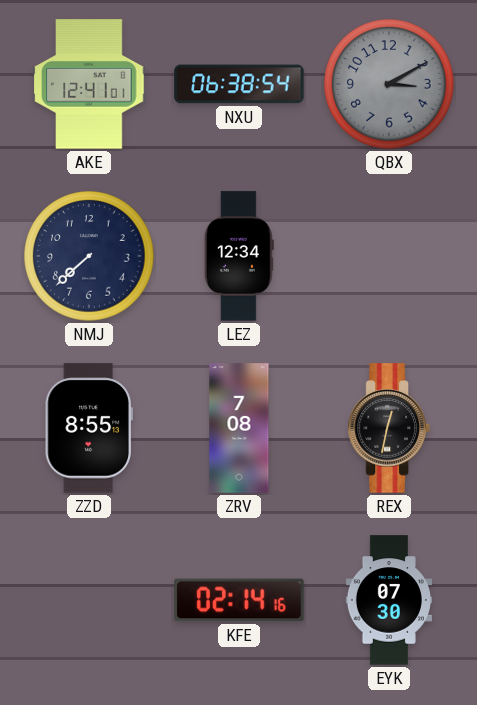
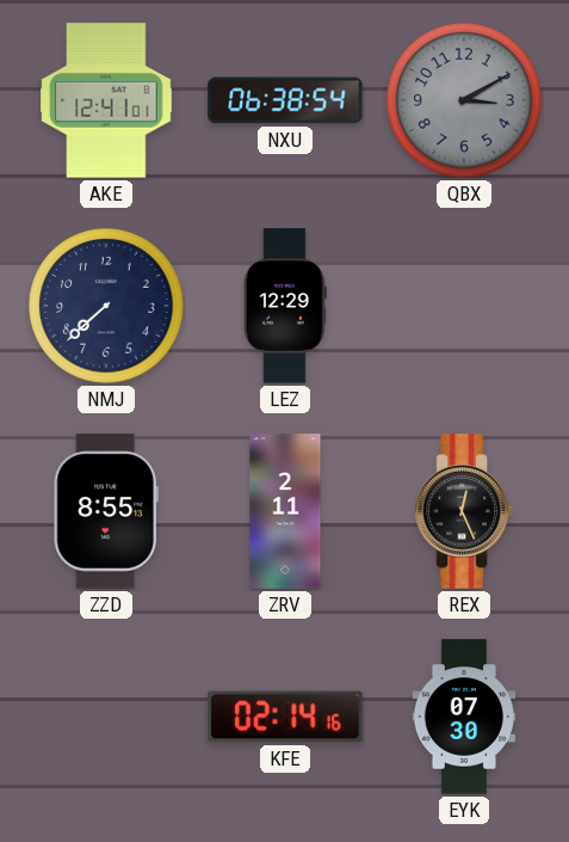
LEZ: 12:34 -> 12:29
ZRV: 7:08 -> 2:11
REX: 12:32 -> 12:26
